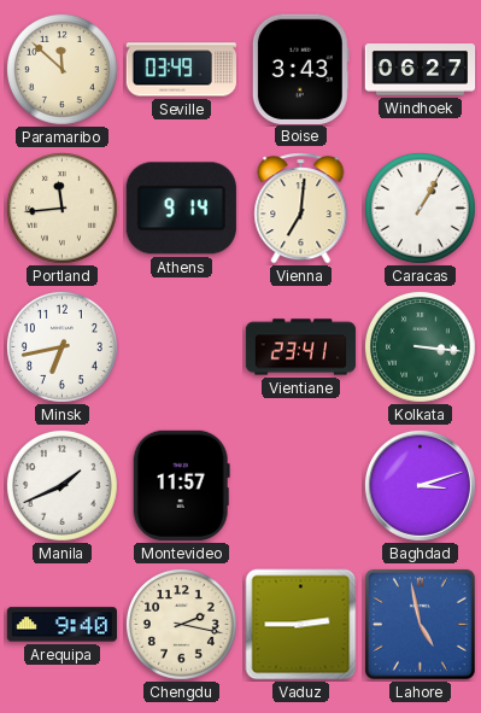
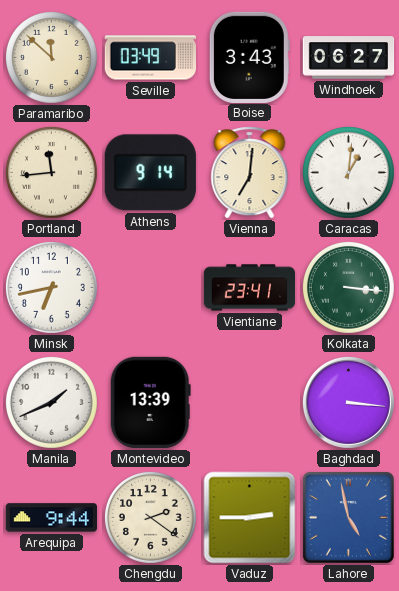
Caracas: 1:05 -> 1:01
Montevideo: 11:57 -> 13:39
Baghdad: 3:12 -> 3:16
Arequipa: 9:40 -> 9:44
Chengdu: 2:17 -> 2:21
